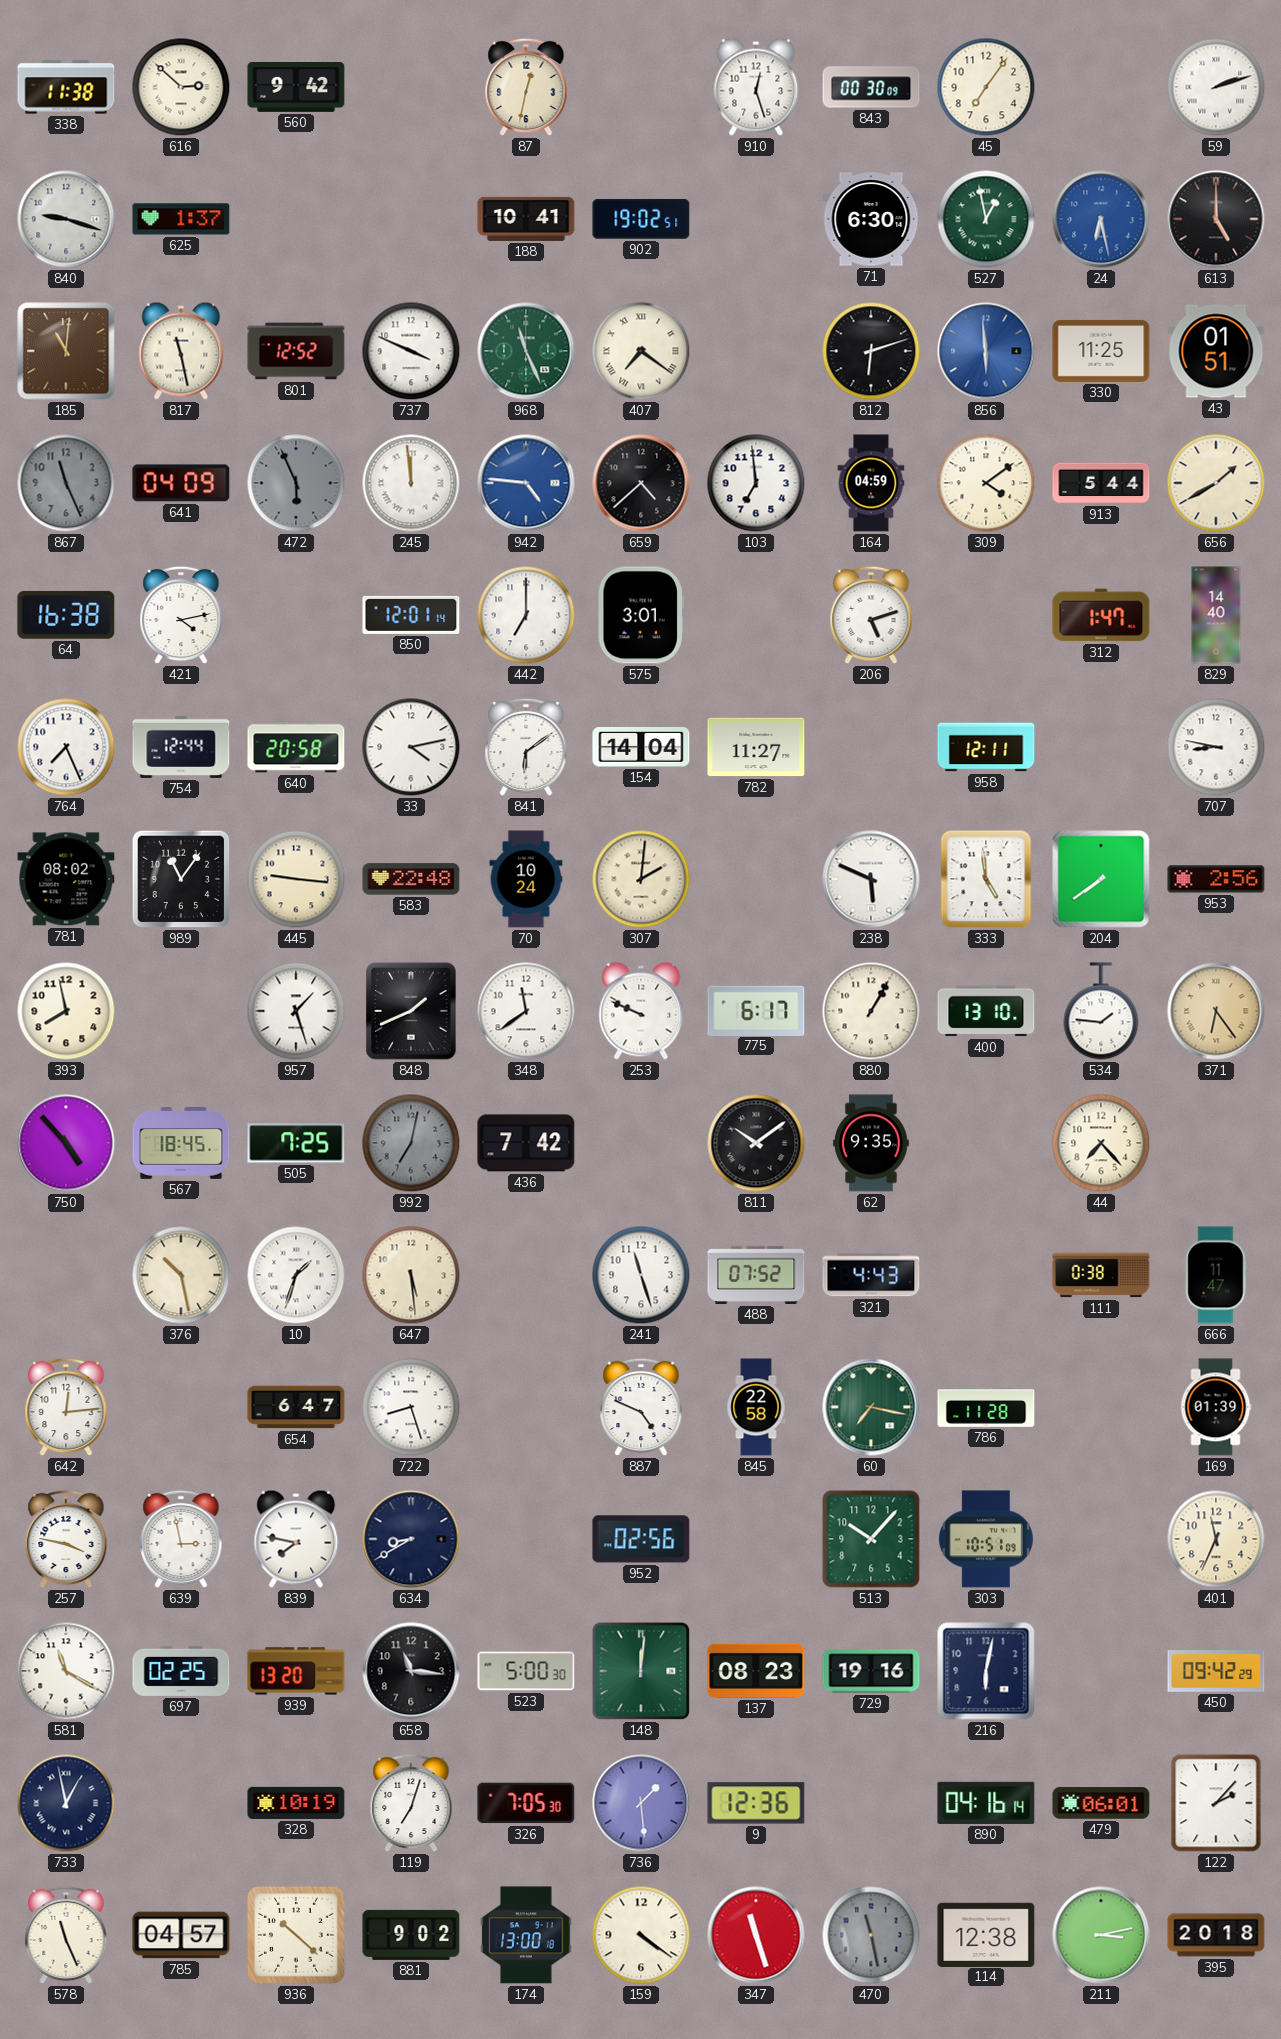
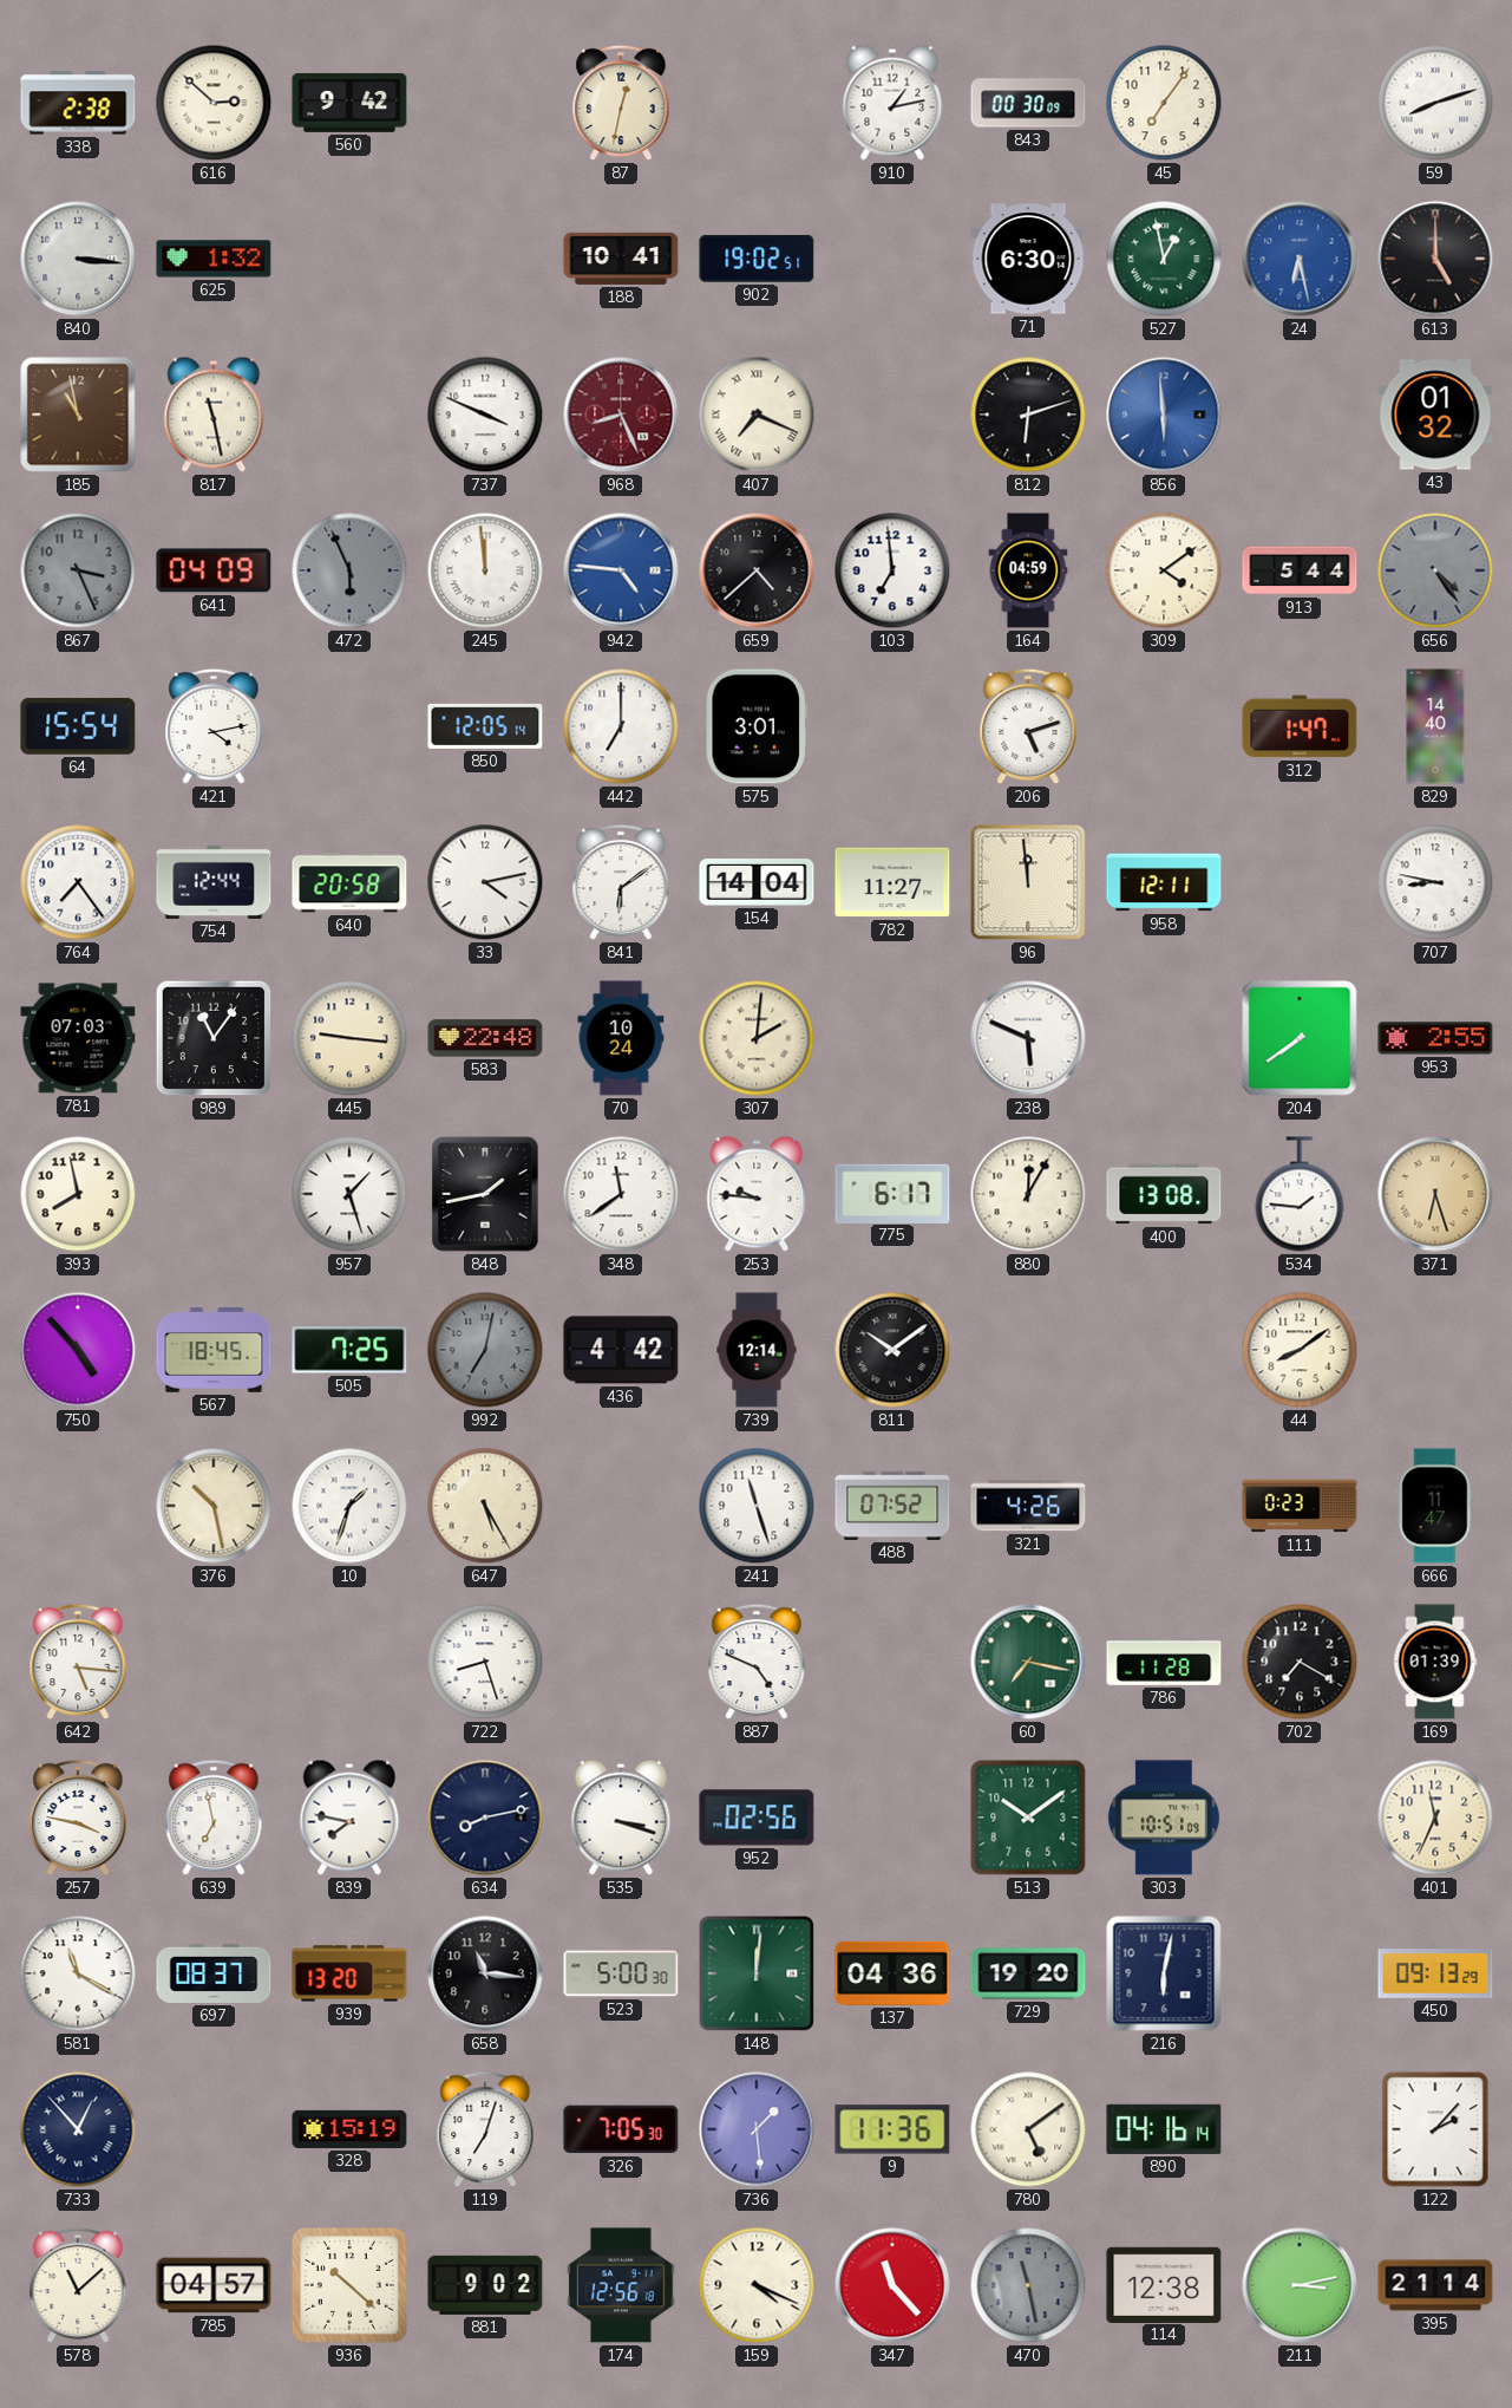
338: 11:38 -> 2:38
910: 12:27 -> 1:13
59: 2:12 -> 8:12
840: 9:18 -> 3:16
625: 1:37 -> 1:32
185: 11:01 -> 10:58
801: 12:52 -> none
968: 11:26 -> 8:26
968 dial: green -> burgundy
407: 7:21 -> 7:19
330: 11:25 -> none
43: 01:51 -> 01:32
867: 11:26 -> 3:26
656: 1:40 -> 4:24
656 dial: cream -> grey
64: 16:38 -> 15:54
850: 12:01 -> 12:05
764: 7:26 -> 7:24
96: none -> 11:59
781: 08:02 -> 07:03
333: 4:59 -> none
953: 2:56 -> 2:55
848: 1:41 -> 1:43
253: 9:49 -> 9:46
880: 1:05 -> 12:05
400: 13:10 -> 13:08
371: 6:24 -> 6:27
436: 7:42 -> 4:42
739: none -> 12:14
62: 9:35 -> none
44: 7:23 -> 8:09
647: 5:29 -> 5:25
321: 4:43 -> 4:26
111: 0:38 -> 0:23
642: 12:14 -> 5:16
654: 6:47 -> none
845: 22:58 -> none
702: none -> 7:20
639: 2:58 -> 6:58
634: 8:40 -> 8:13
535: none -> 3:18
513: 10:07 -> 10:09
697: 02:25 -> 08:37
137: 08:23 -> 04:36
729: 19:16 -> 19:20
450: 09:42 -> 09:13
733: 12:58 -> 12:53
328: 10:19 -> 15:19
9: 12:36 -> 11:36
780: none -> 5:09
479: 06:01 -> none
578: 11:26 -> 11:08
174: 13:00 -> 12:56
159: 4:21 -> 4:19
347: 11:27 -> 11:23
395: 20:18 -> 21:14
